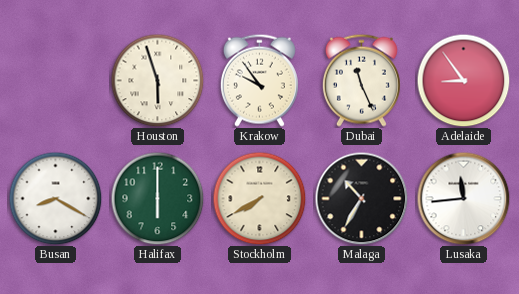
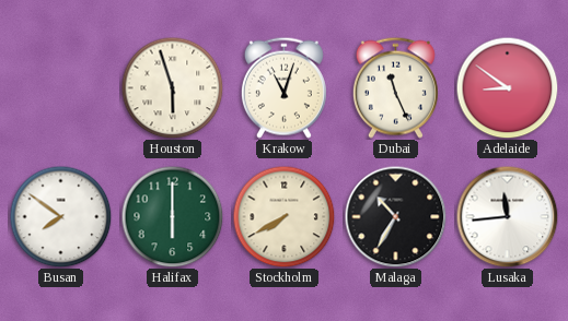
Krakow: 9:54 -> 11:03
Adelaide: 8:54 -> 8:51
Busan: 8:20 -> 7:51
